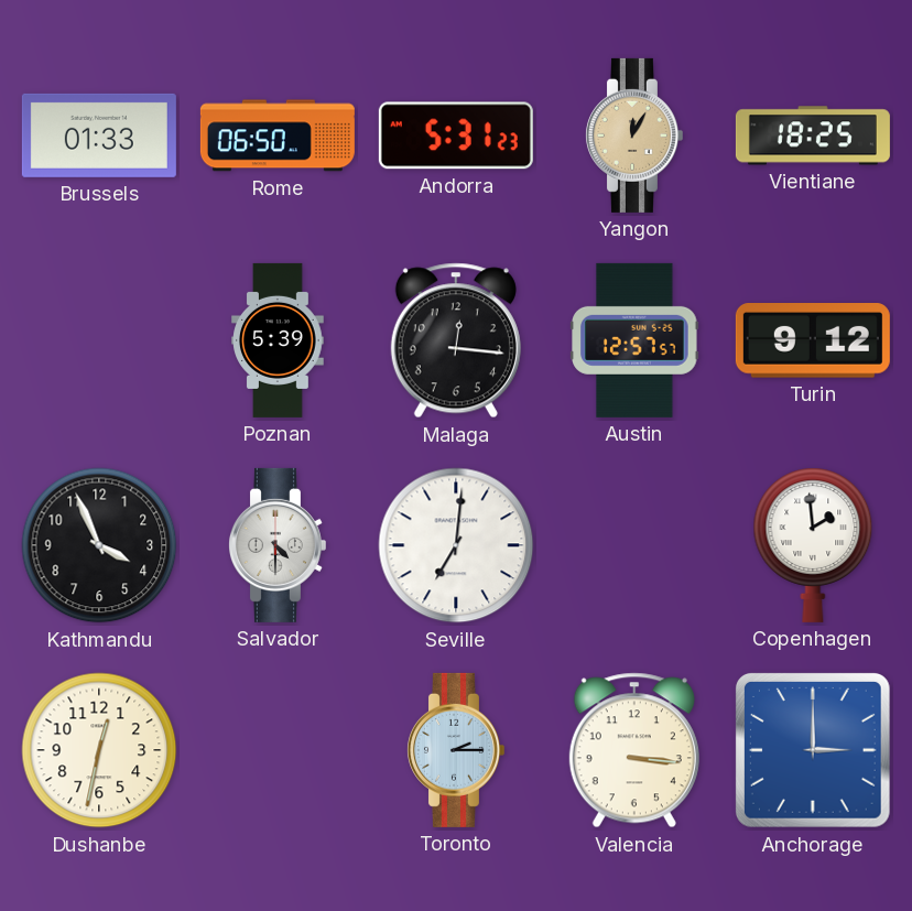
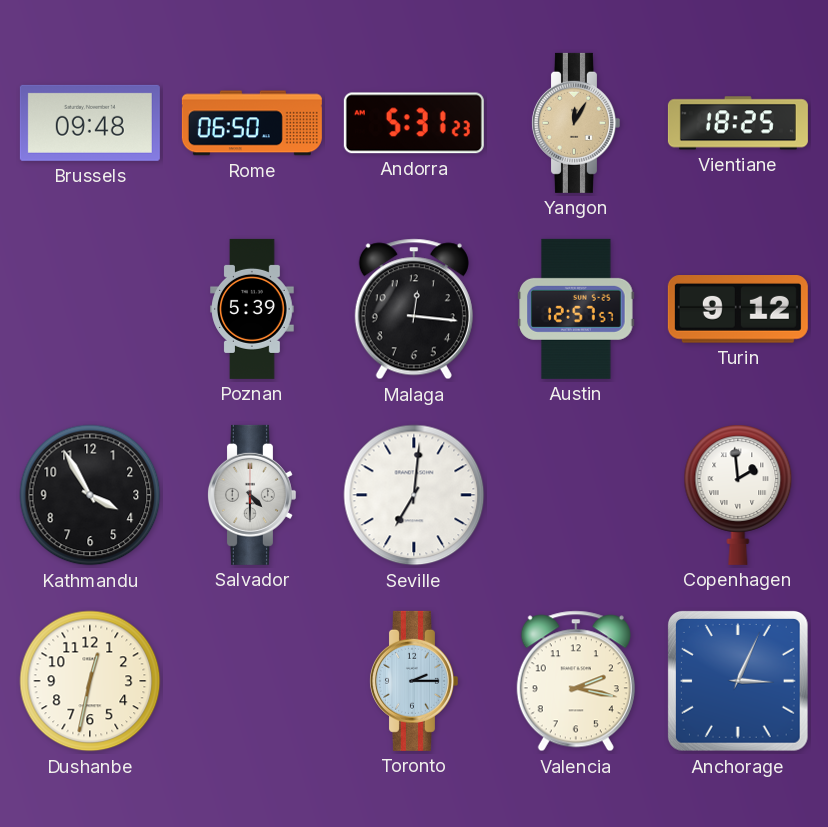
Brussels: 01:33 -> 09:48
Kathmandu: 3:56 -> 3:55
Valencia: 3:16 -> 2:17
Anchorage: 3:00 -> 3:04
